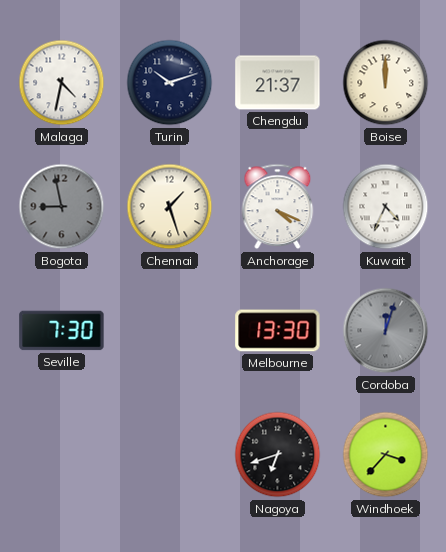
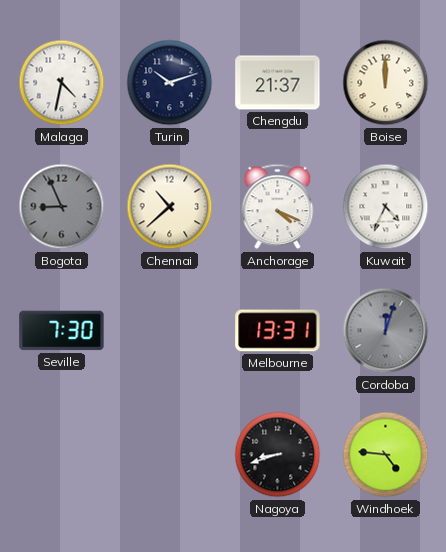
Bogota: 8:58 -> 8:56
Chennai: 1:27 -> 10:38
Melbourne: 13:30 -> 13:31
Nagoya: 6:42 -> 8:42
Windhoek: 3:37 -> 4:46
